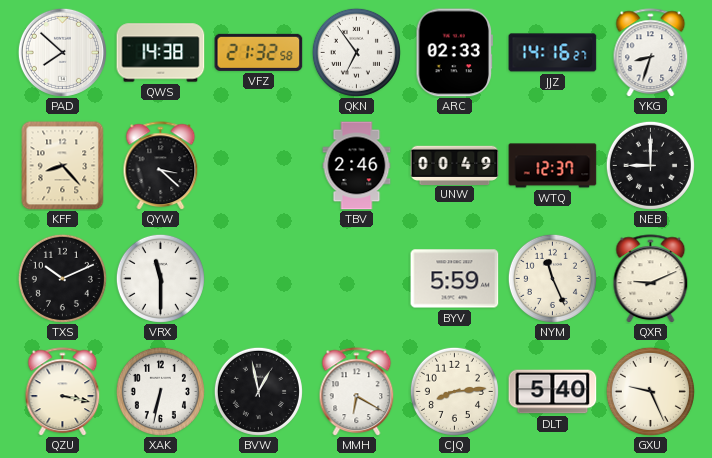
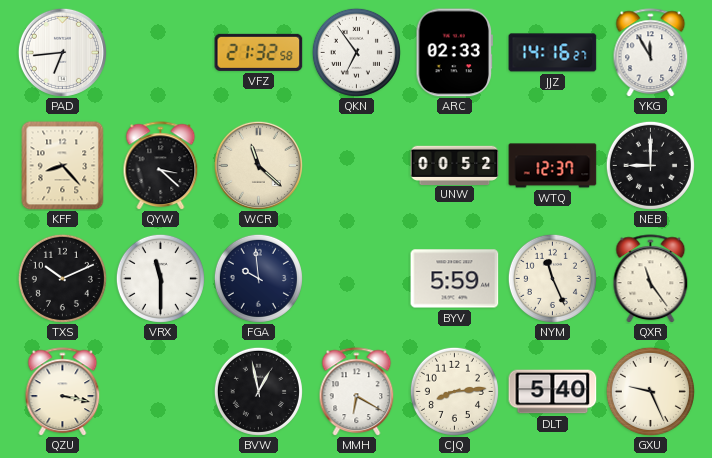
PAD: 7:52 -> 6:44
QWS: 14:38 -> none
YKG: 8:33 -> 11:55
WCR: none -> 11:22
TBV: 2:46 -> none
UNW: 00:49 -> 00:52
FGA: none -> 9:59
QXR: 9:11 -> 11:24
XAK: 6:32 -> none
